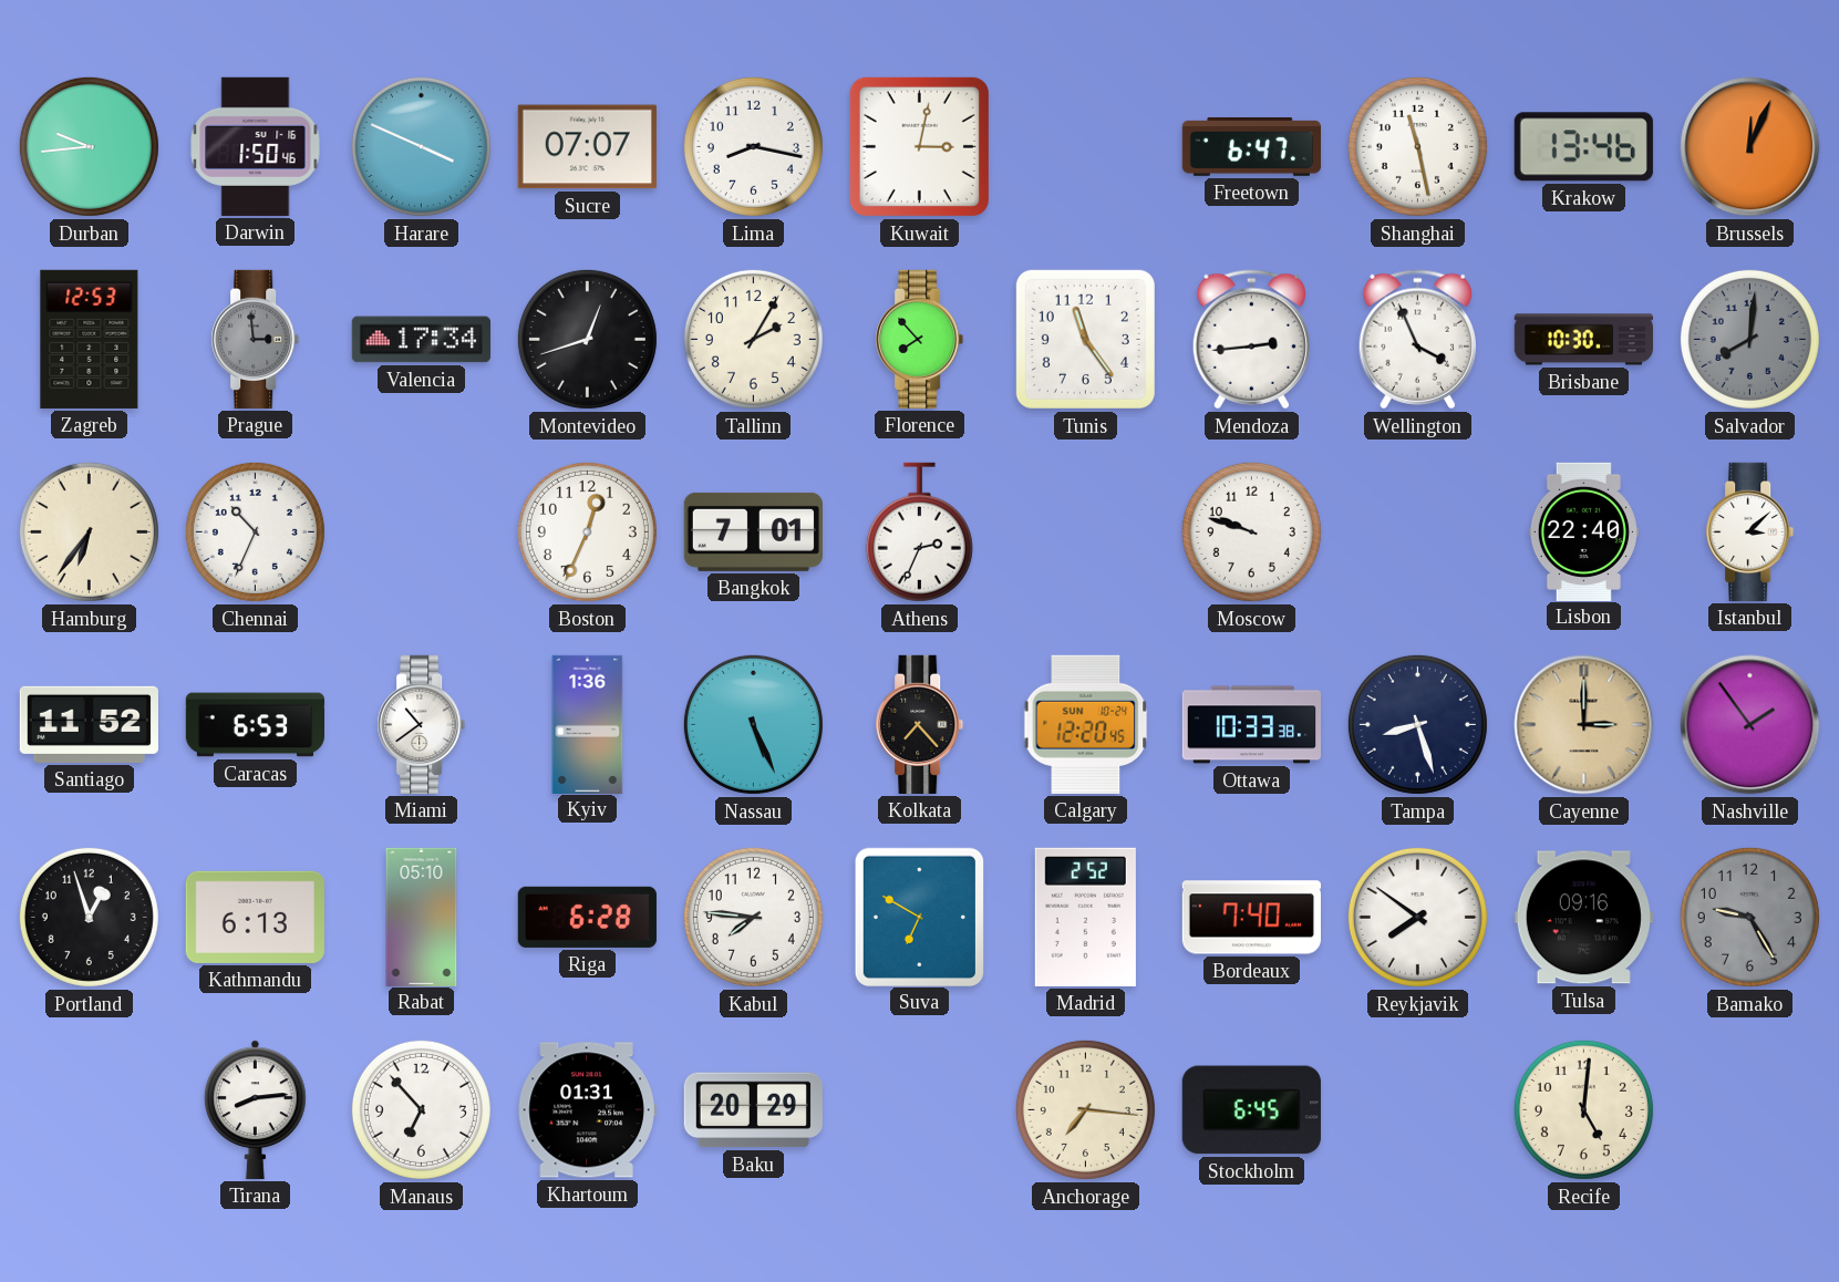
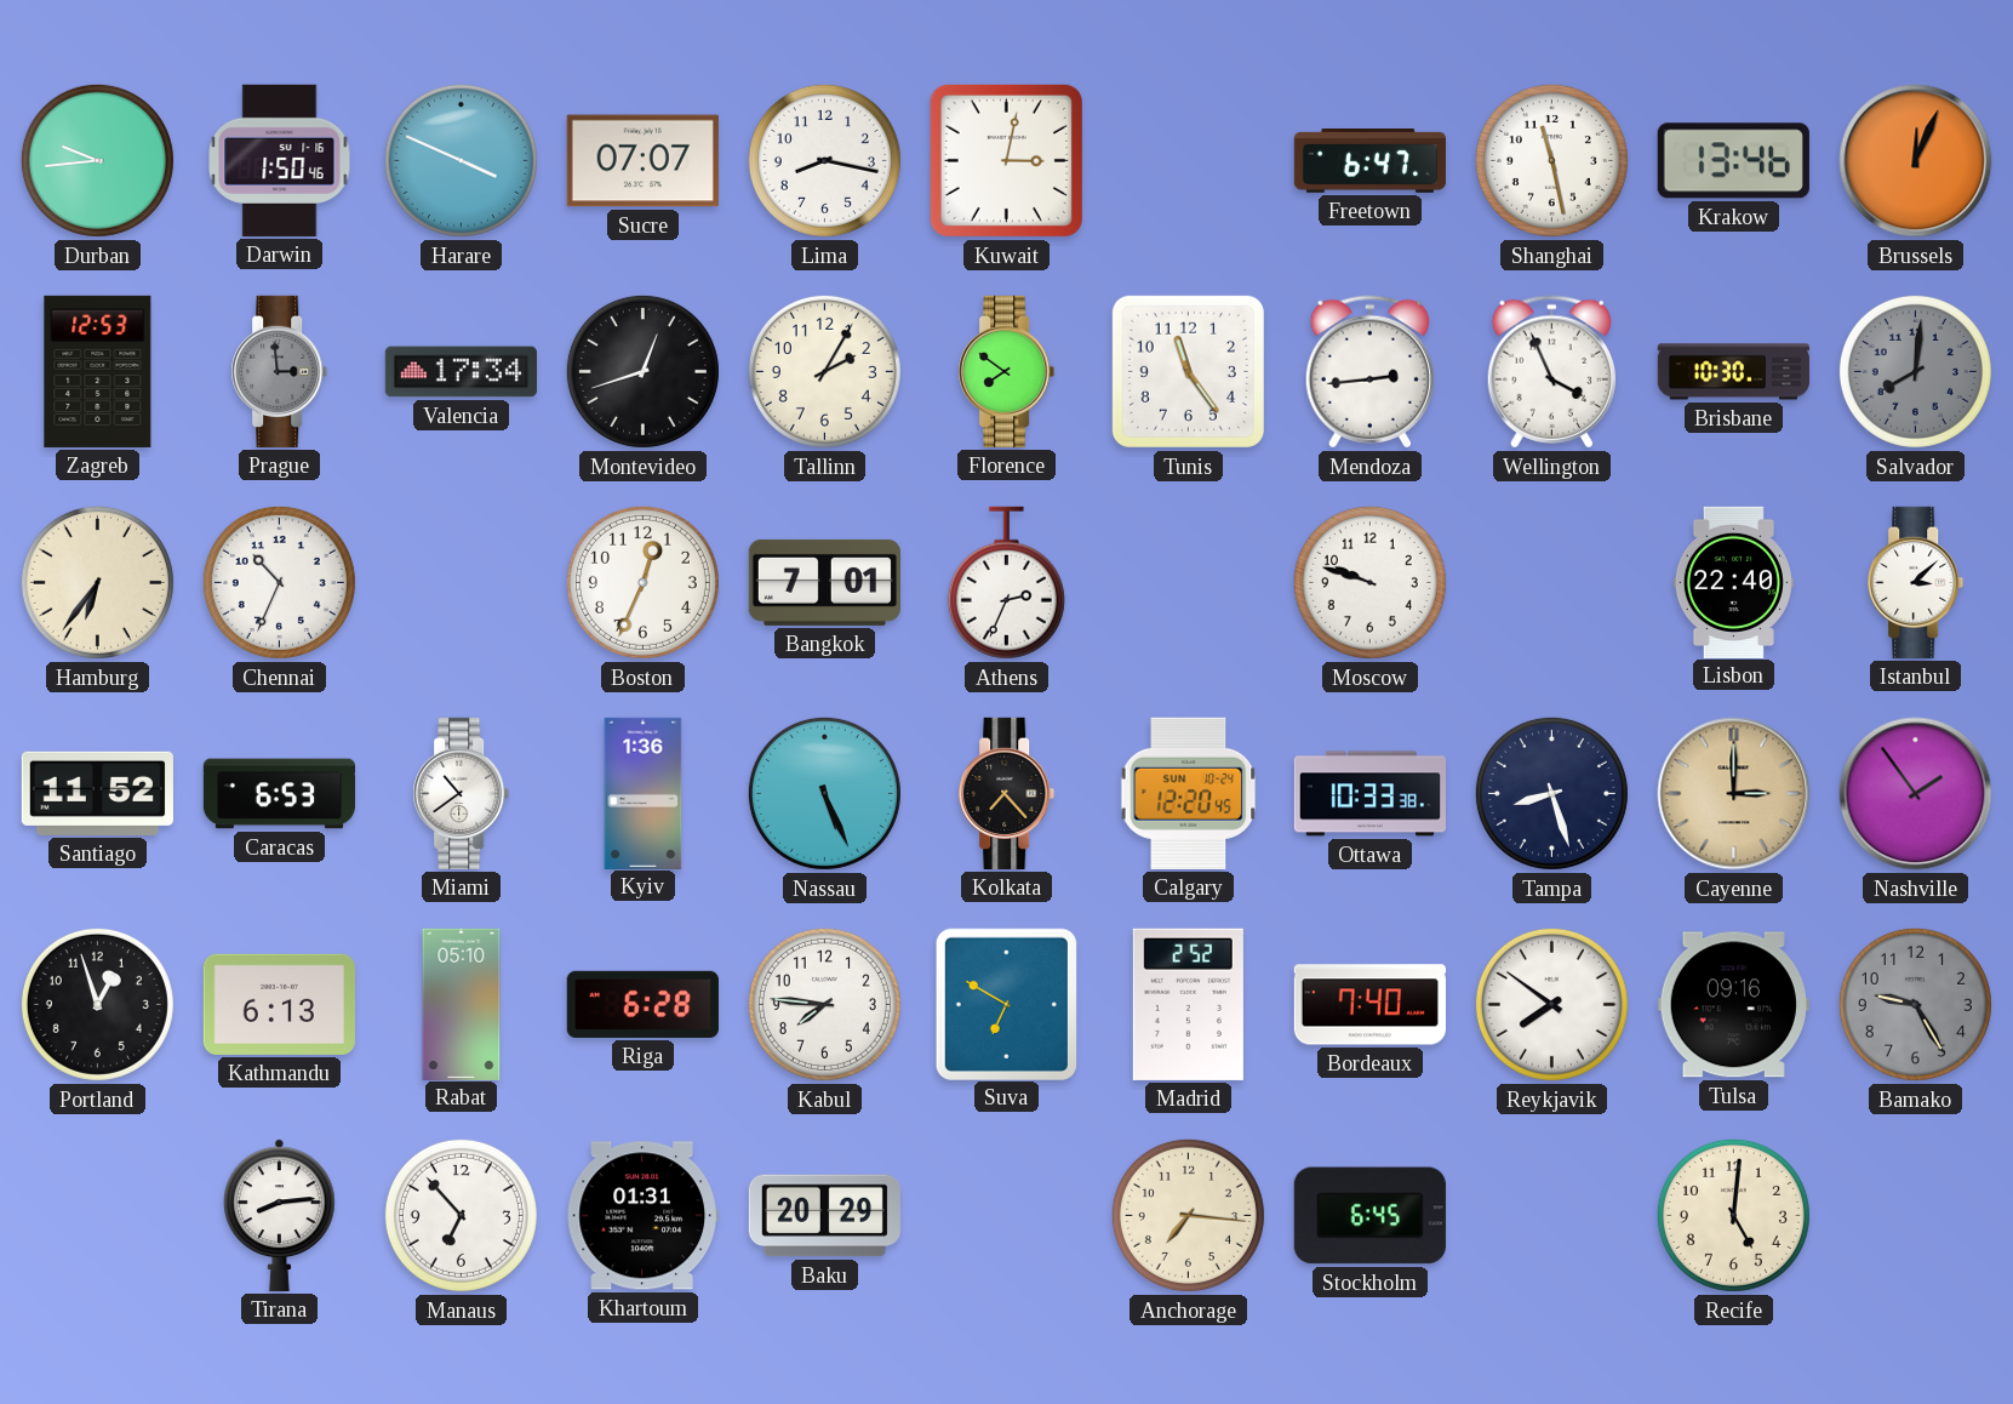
Florence: 7:53 -> 7:51
